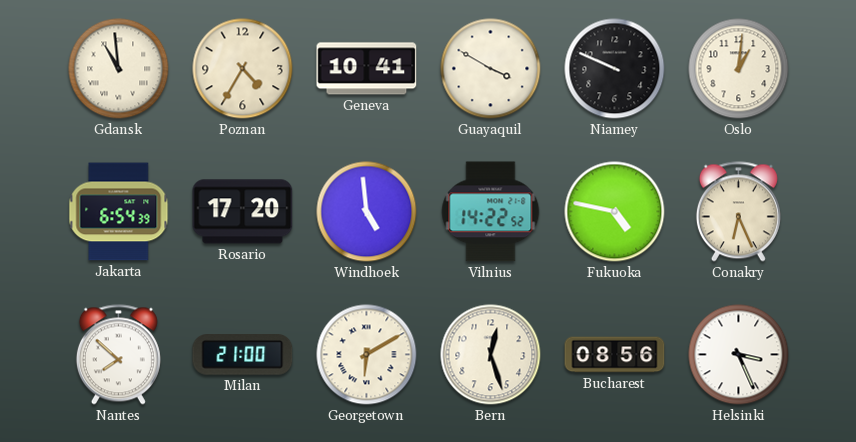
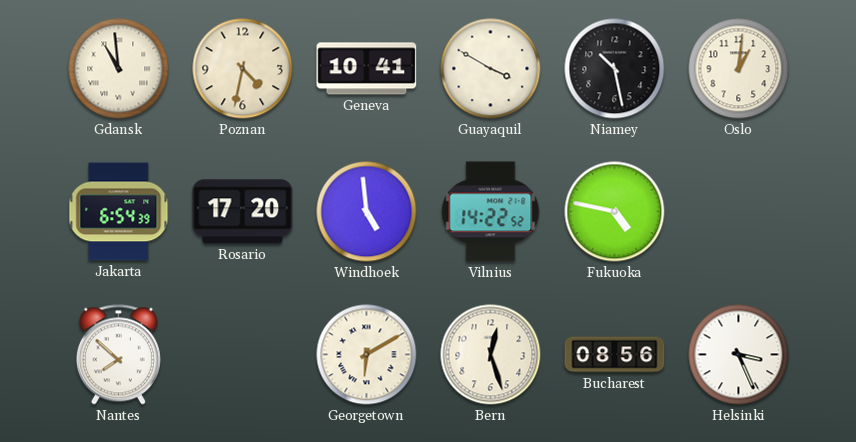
Poznan: 4:35 -> 4:32
Niamey: 9:49 -> 10:28
Conakry: 6:26 -> none
Milan: 21:00 -> none
